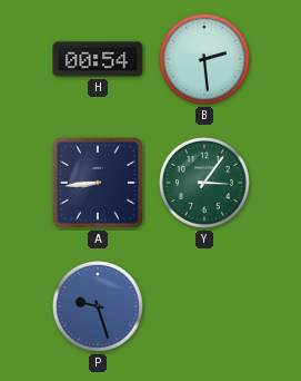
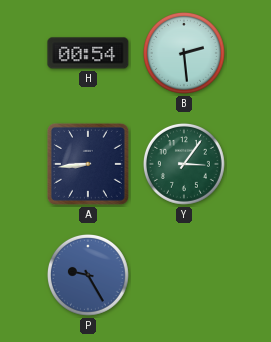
P: 9:27 -> 9:25
